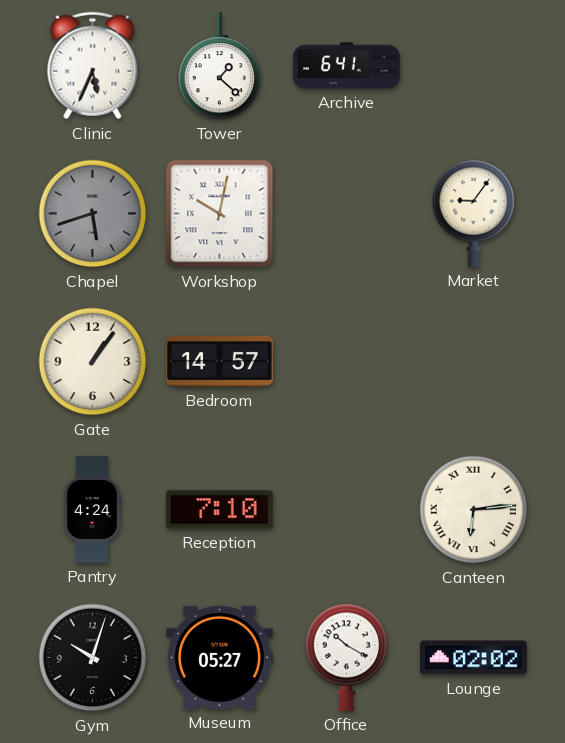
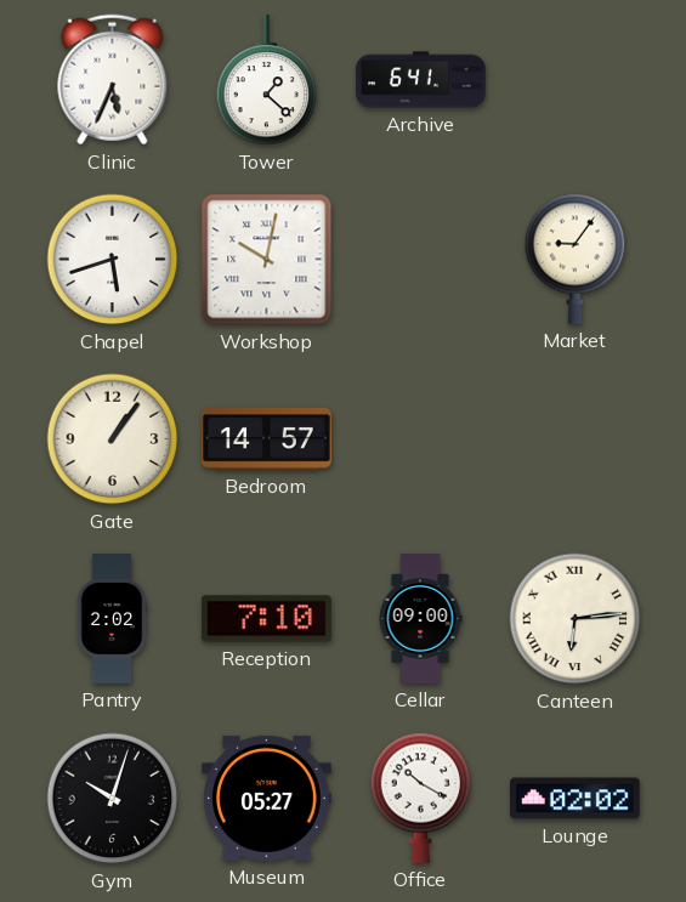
Chapel dial: grey -> white
Pantry: 4:24 -> 2:02
Cellar: none -> 09:00
